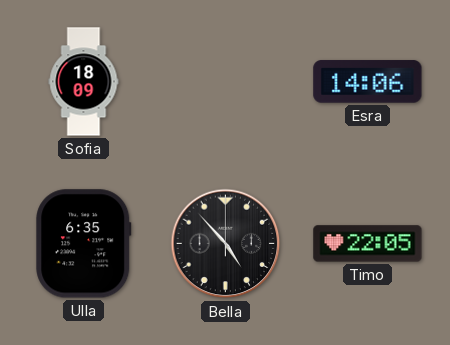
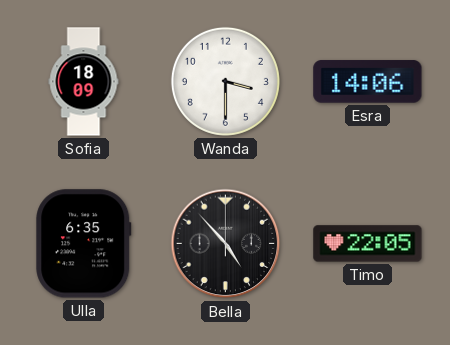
Wanda: none -> 3:30
